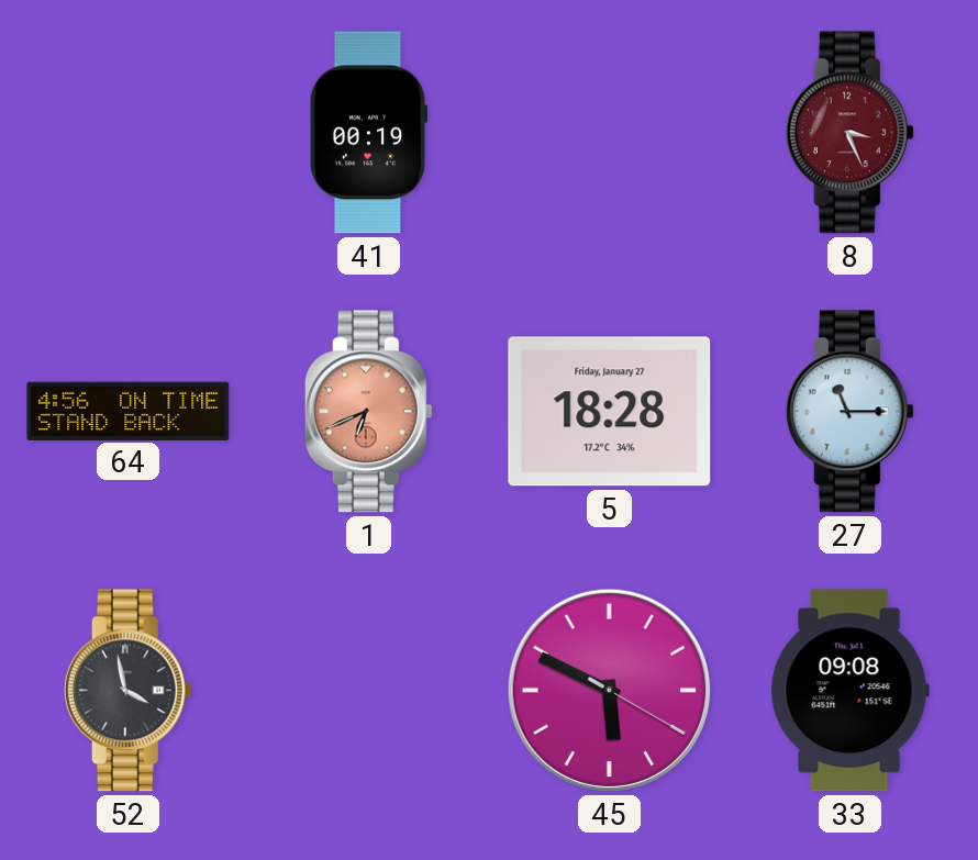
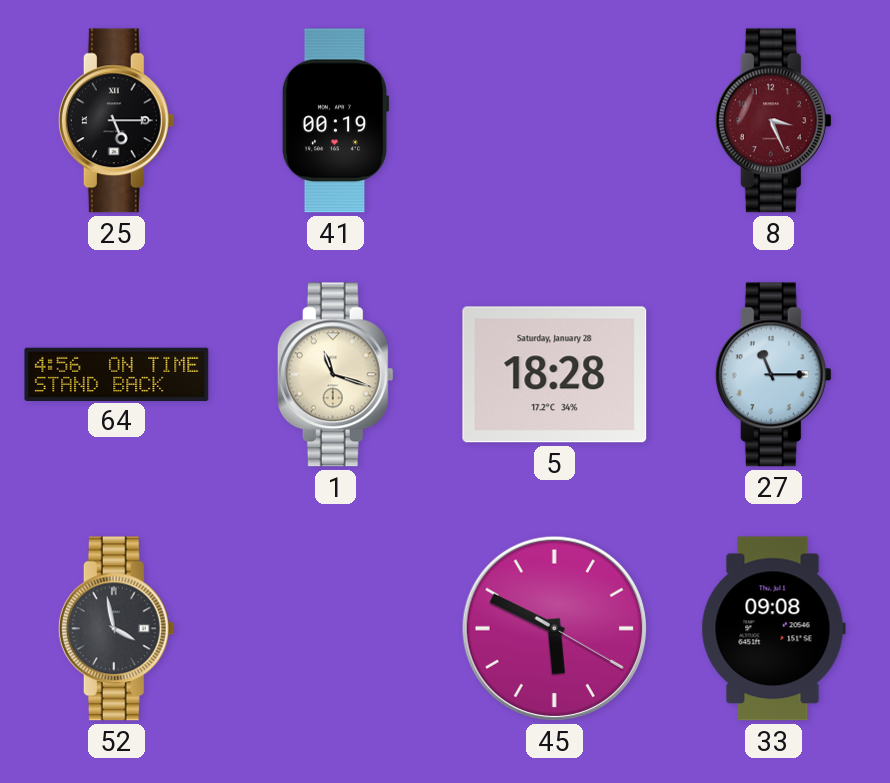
25: none -> 5:15
1: 6:41 -> 11:18
1 dial: salmon -> cream
5 date: Friday, January 27 -> Saturday, January 28
